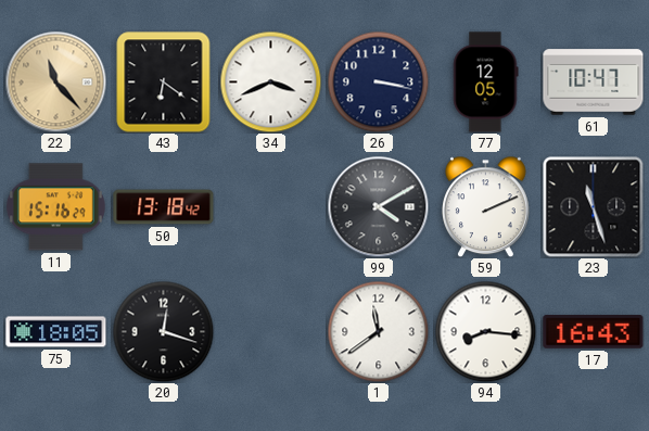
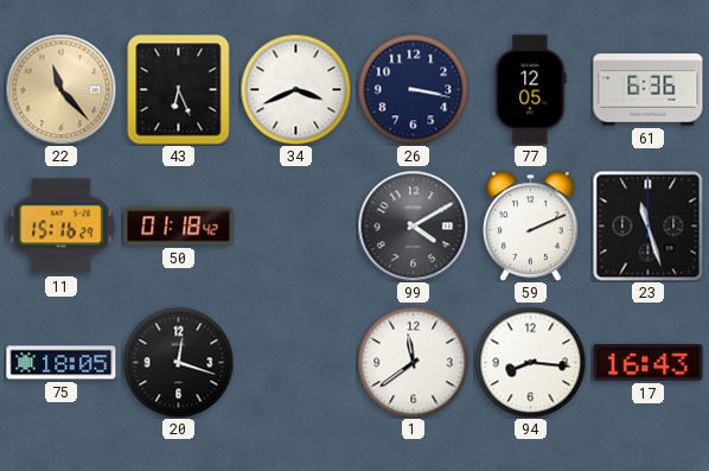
43: 6:21 -> 6:26
61: 10:47 -> 6:36
50: 13:18 -> 01:18
